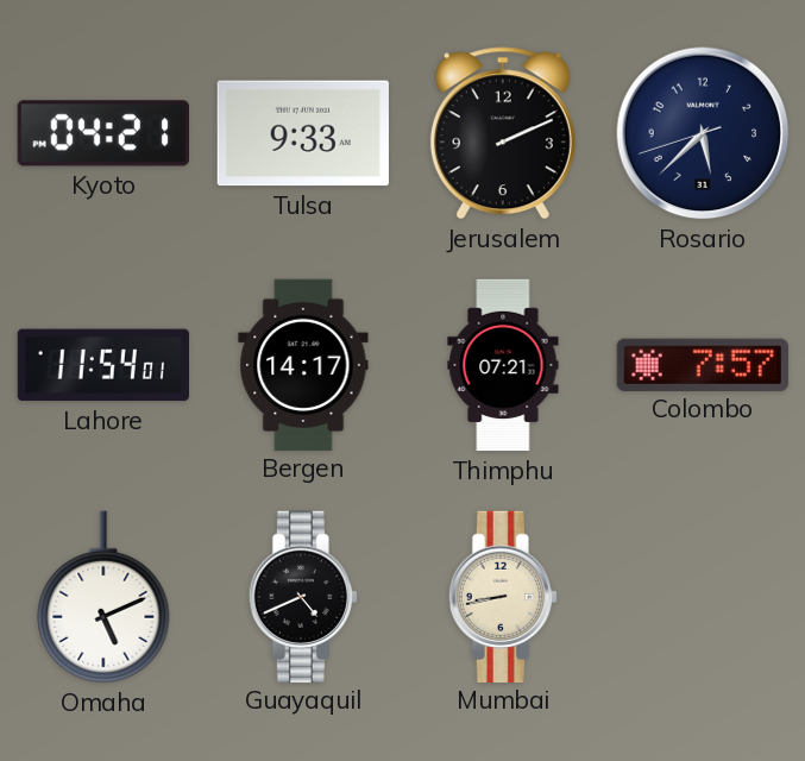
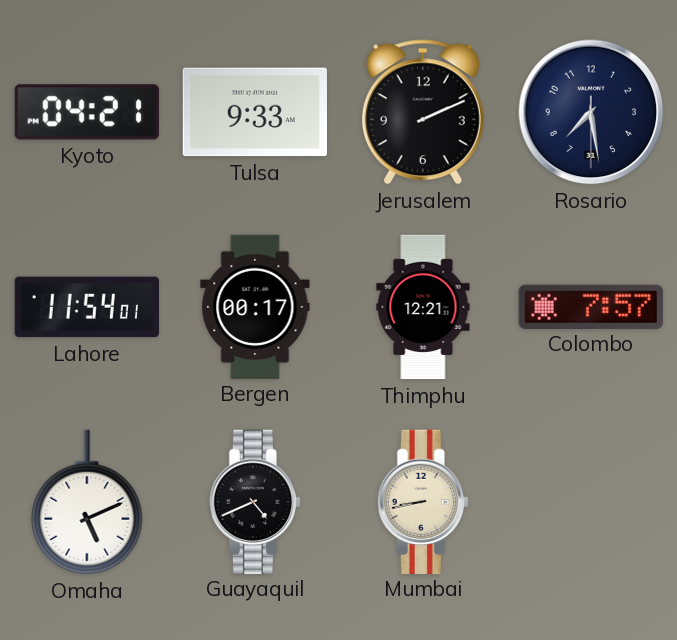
Rosario: 5:37 -> 7:28
Bergen: 14:17 -> 00:17
Thimphu: 07:21 -> 12:21
